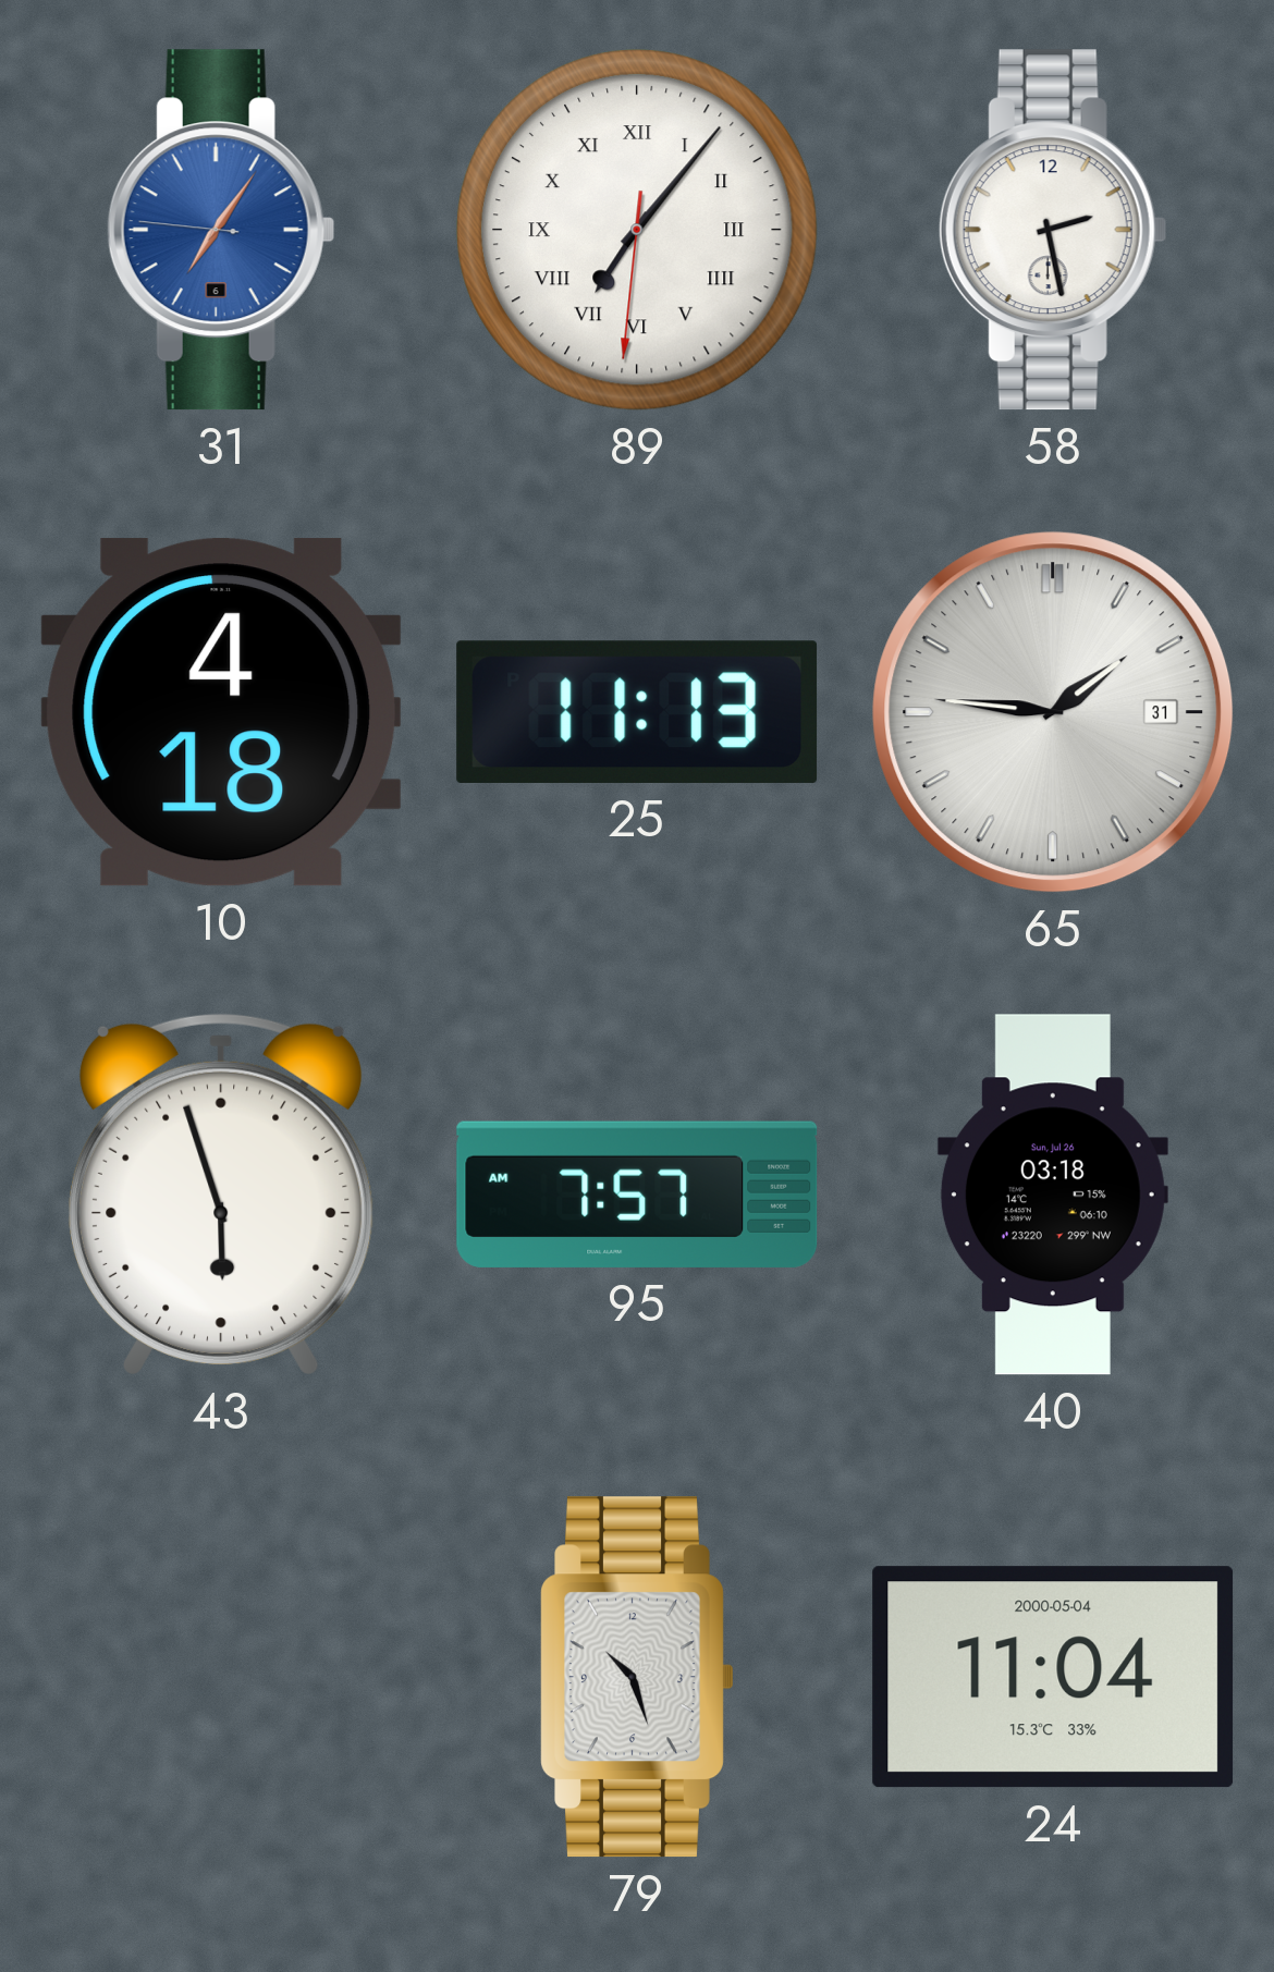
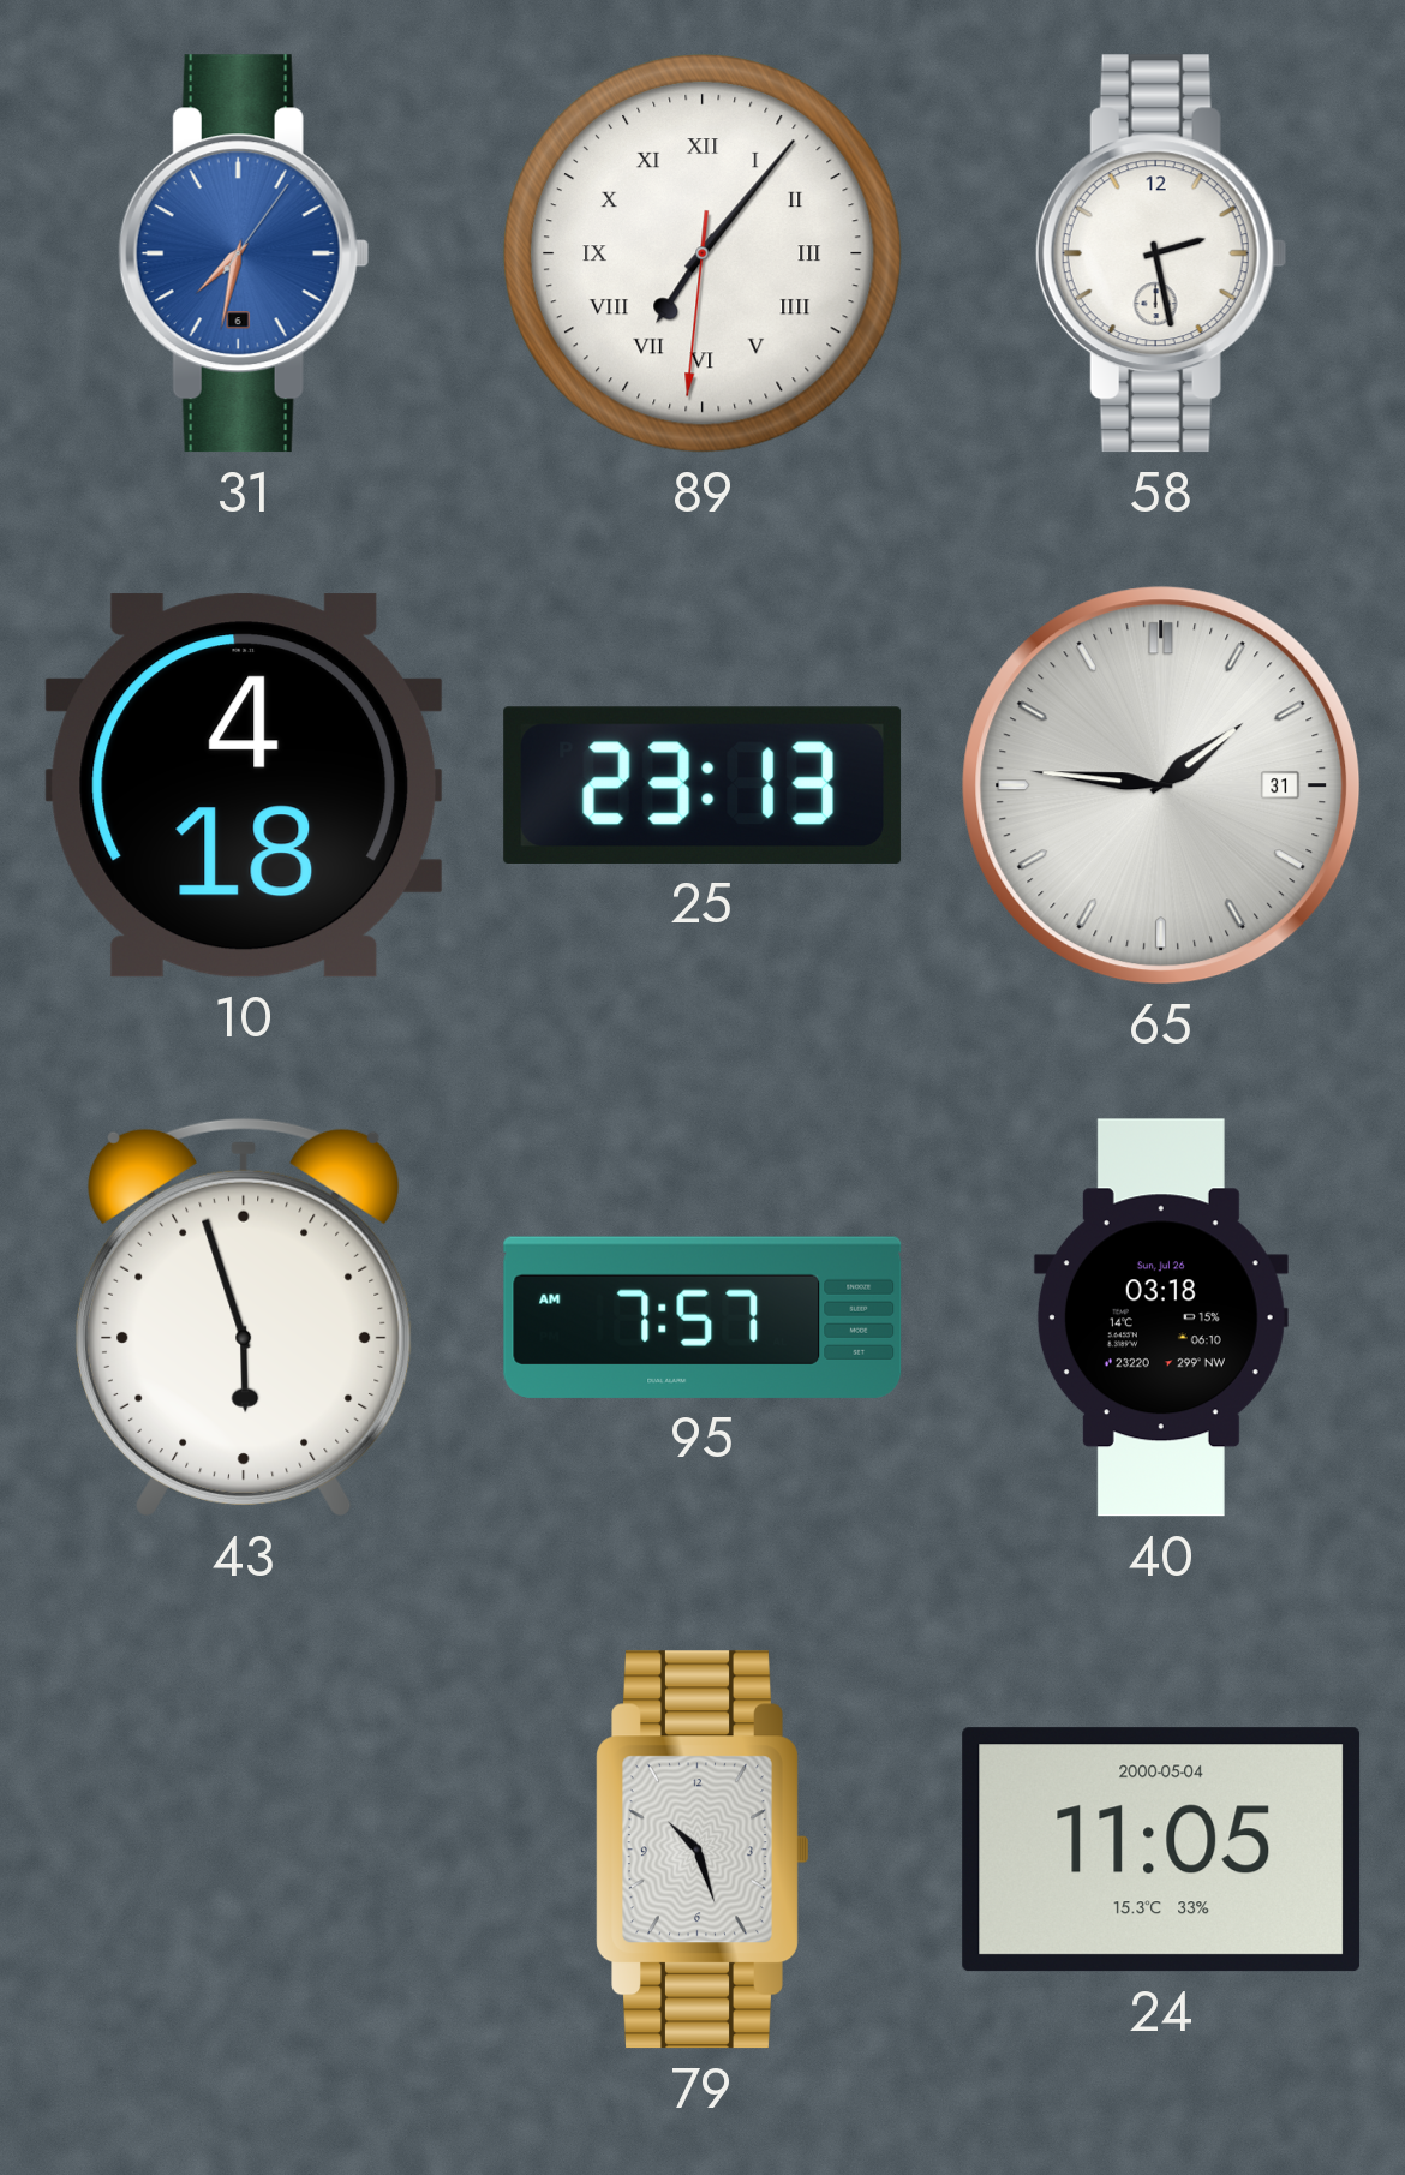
31: 7:05 -> 7:32
25: 11:13 -> 23:13
24: 11:04 -> 11:05
